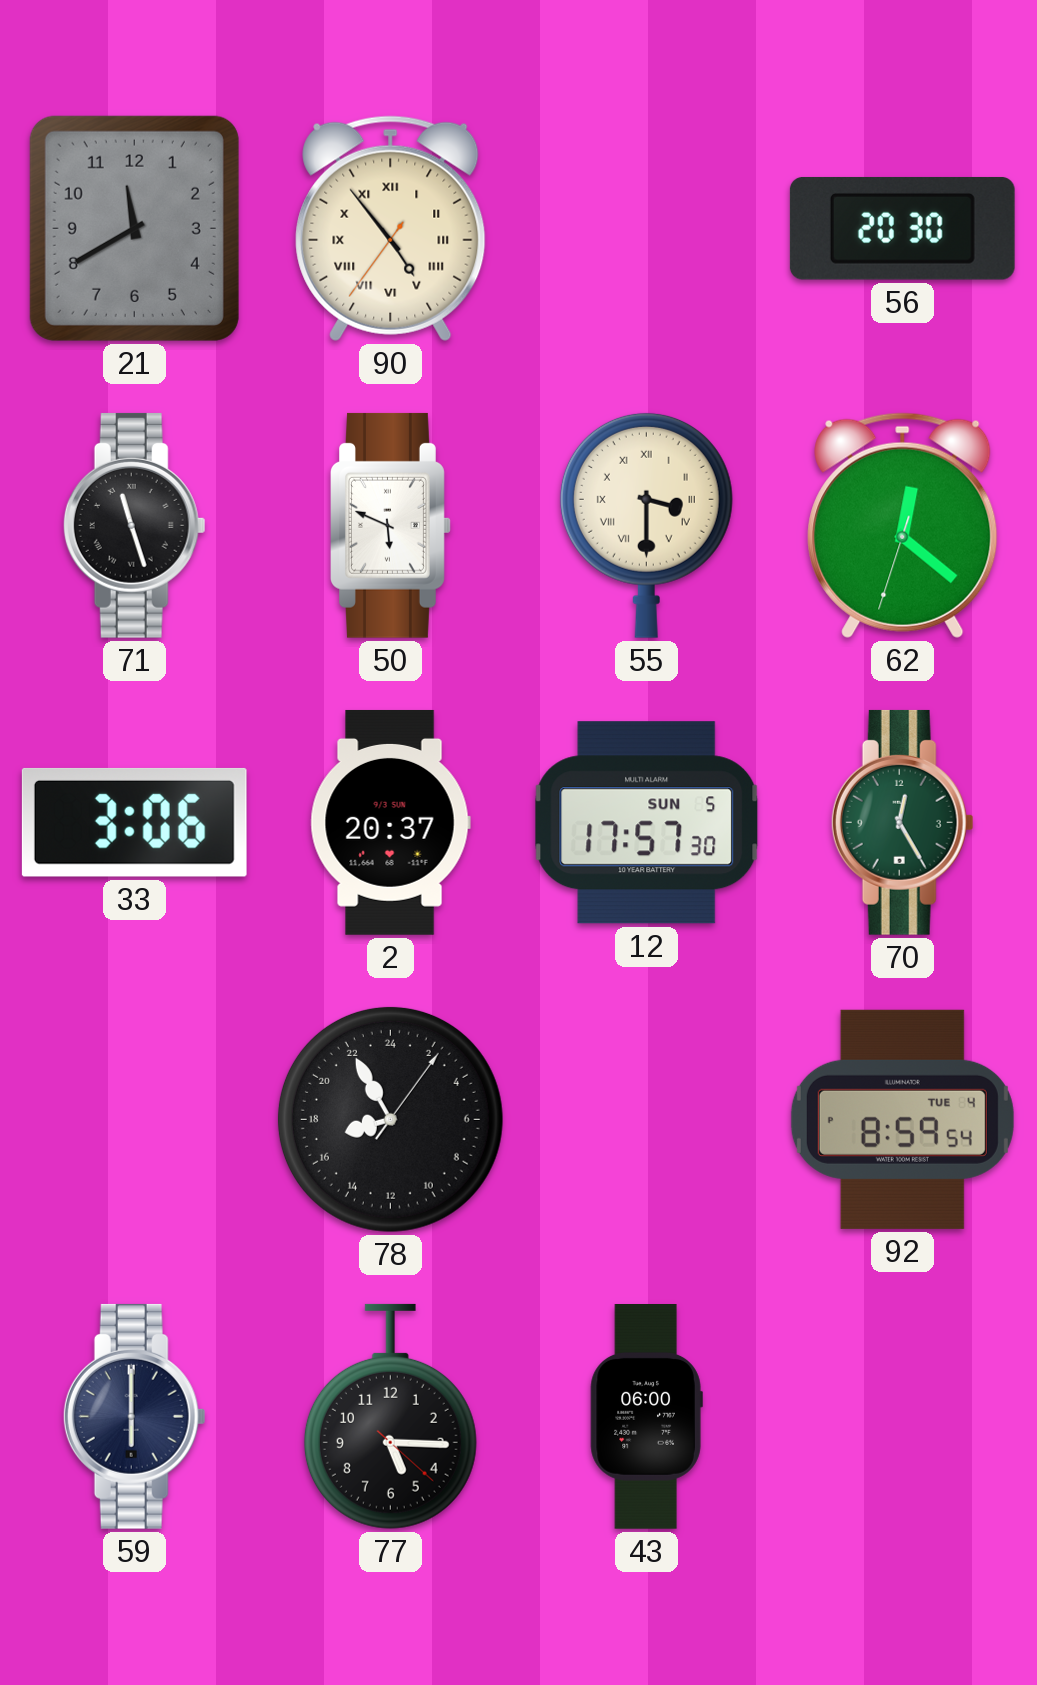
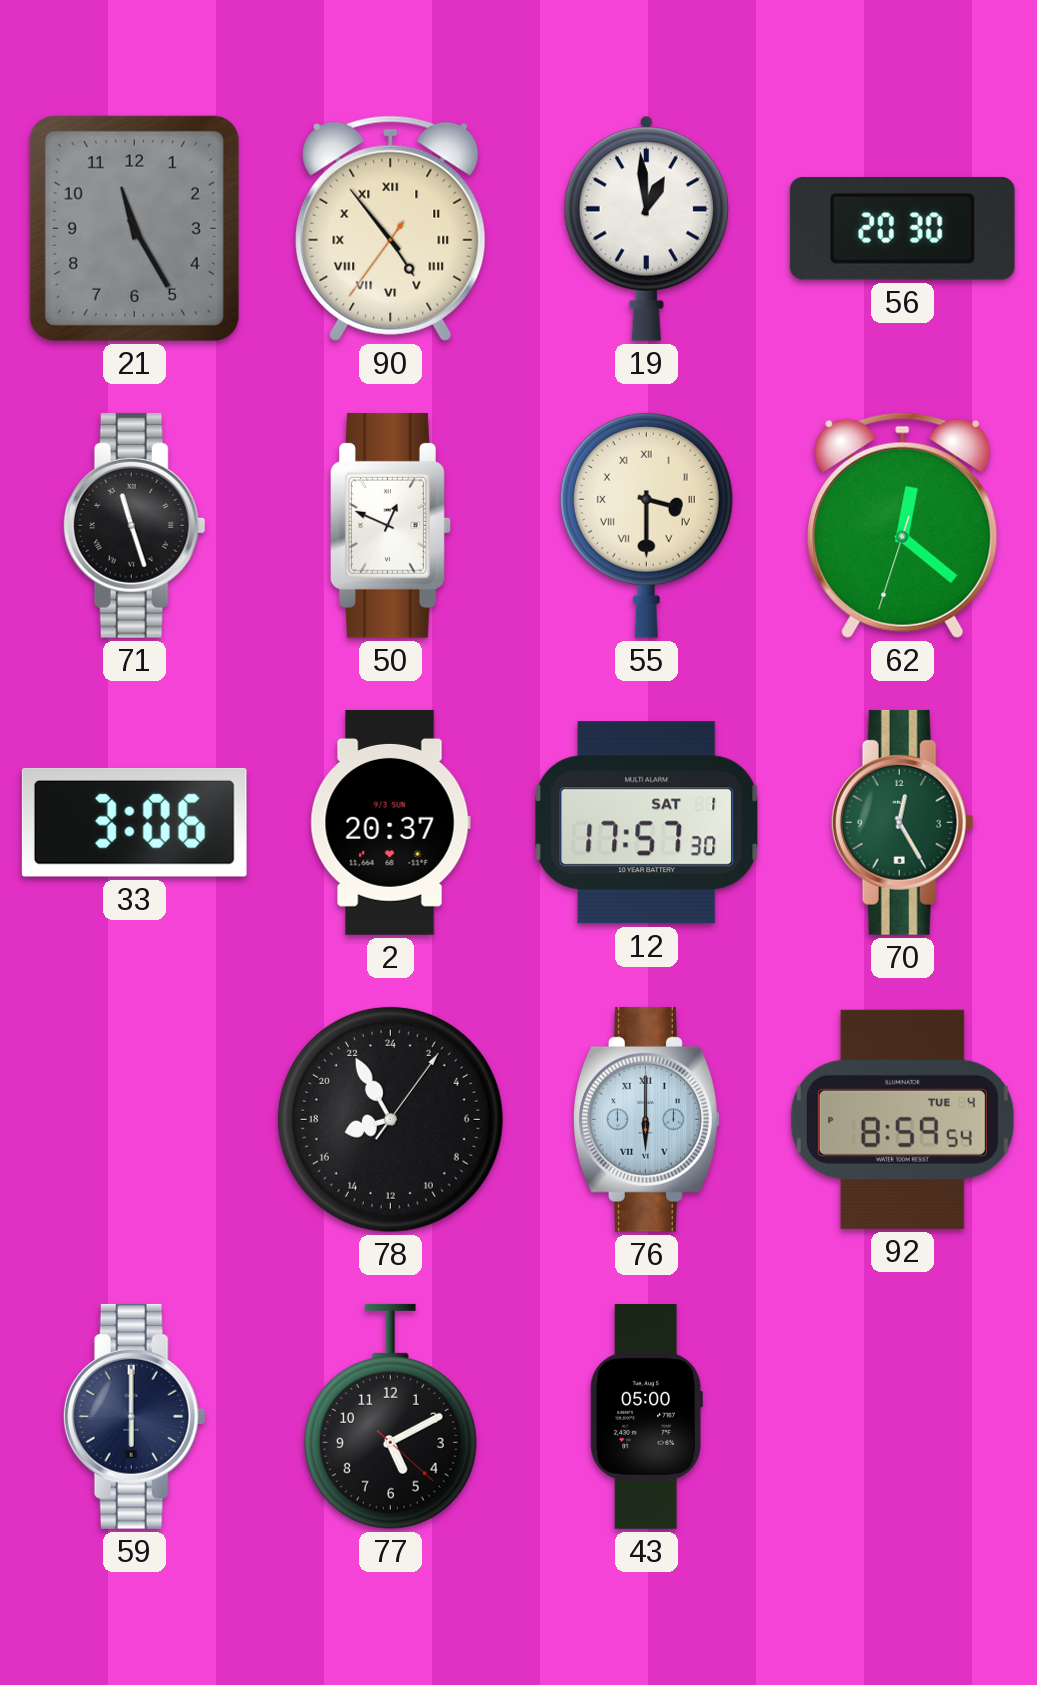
21: 11:40 -> 11:25
19: none -> 12:59
50: 5:49 -> 12:49
12 date: SUN 5 -> SAT 1
76: none -> 6:00
77: 5:15 -> 5:10
43: 06:00 -> 05:00
